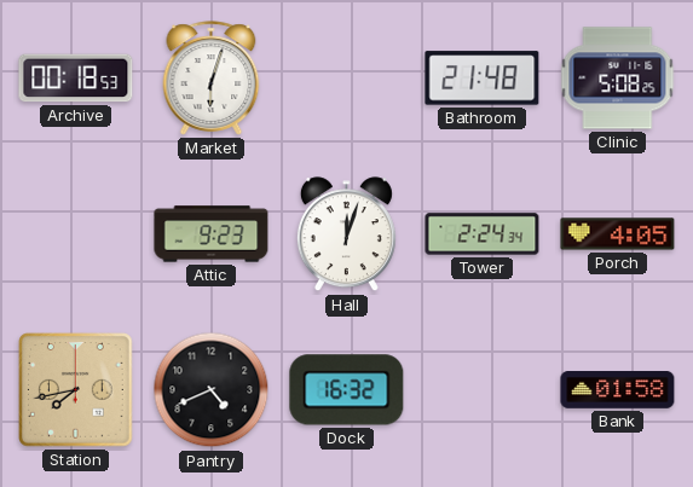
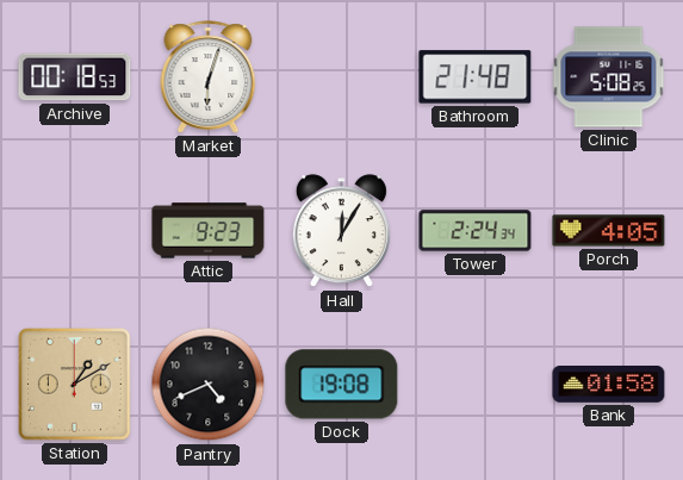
Hall: 12:03 -> 12:05
Station: 7:43 -> 1:10
Dock: 16:32 -> 19:08
